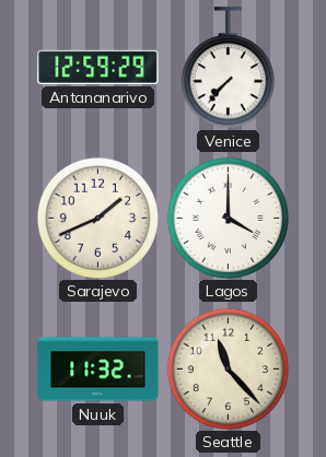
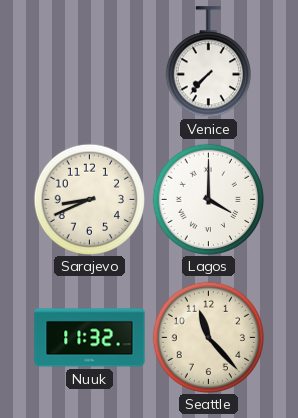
Antananarivo: 12:59 -> none
Sarajevo: 1:41 -> 8:41
